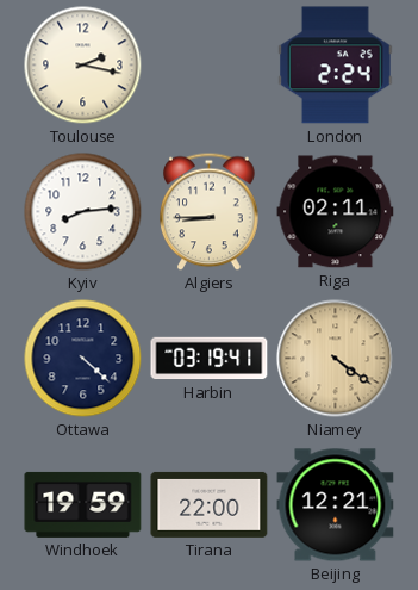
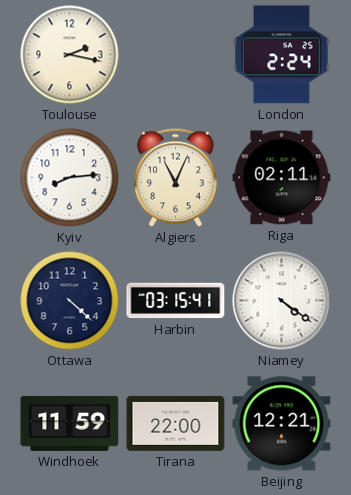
Algiers: 8:45 -> 11:04
Harbin: 03:19 -> 03:15
Niamey dial: champagne -> white
Windhoek: 19:59 -> 11:59
